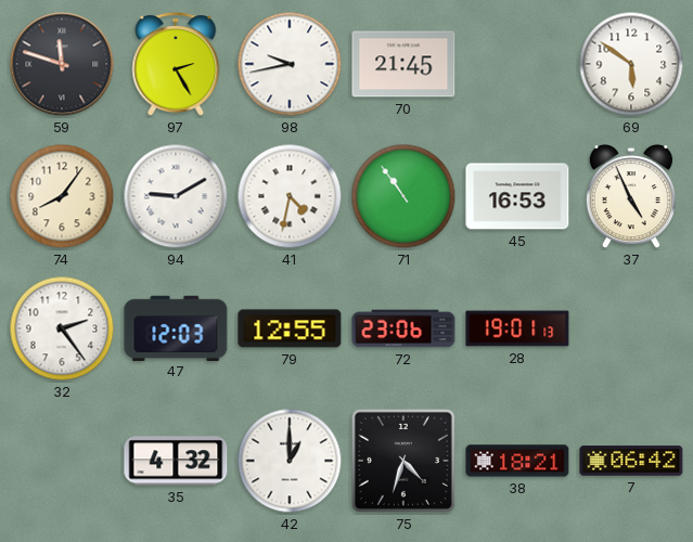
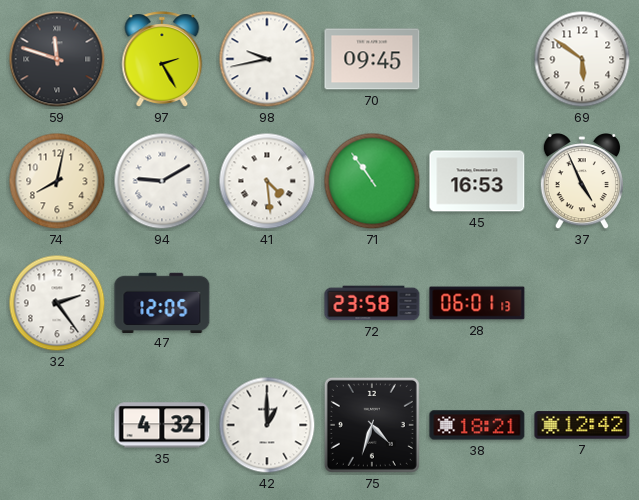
70: 21:45 -> 09:45
74: 8:06 -> 8:02
41: 4:32 -> 4:29
47: 12:03 -> 12:05
79: 12:55 -> none
72: 23:06 -> 23:58
28: 19:01 -> 06:01
7: 06:42 -> 12:42
